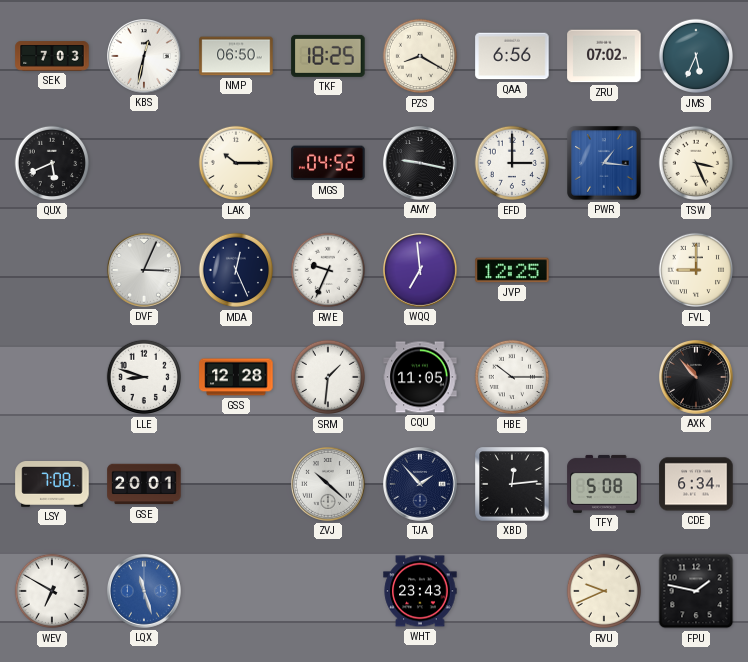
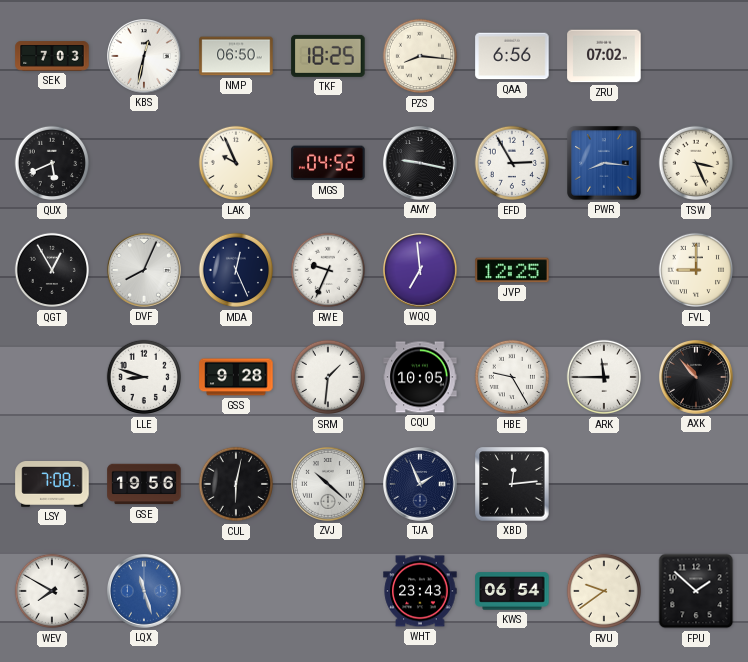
PZS: 8:20 -> 8:16
JMS: 5:34 -> none
LAK: 10:15 -> 9:56
EFD: 3:00 -> 2:55
PWR: 1:16 -> 8:16
QGT: none -> 12:55
DVF: 3:04 -> 8:04
GSS: 12:28 -> 9:28
CQU: 11:05 -> 10:05
HBE: 10:15 -> 9:25
ARK: none -> 11:45
GSE: 20:01 -> 19:56
CUL: none -> 6:02
TJA: 1:53 -> 1:56
TFY: 5:08 -> none
CDE: 6:34 -> none
WEV: 6:50 -> 7:50
KWS: none -> 06:54
RVU: 9:41 -> 9:39
FPU: 1:47 -> 1:52
